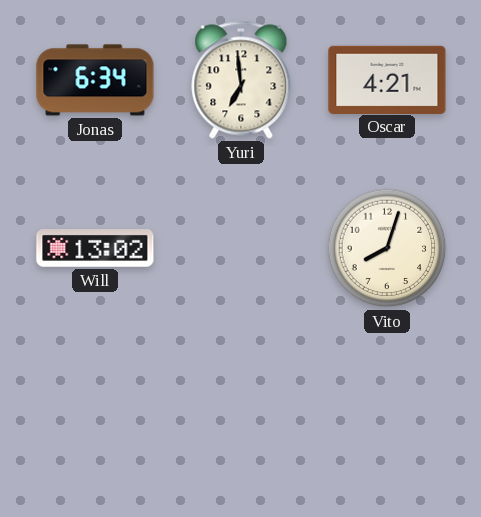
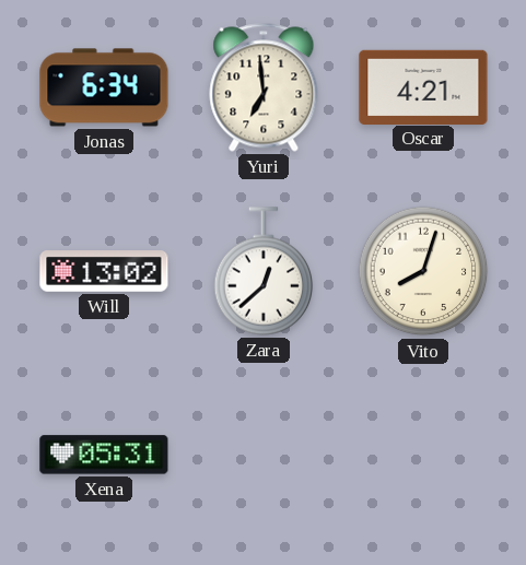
Zara: none -> 12:38
Xena: none -> 05:31
